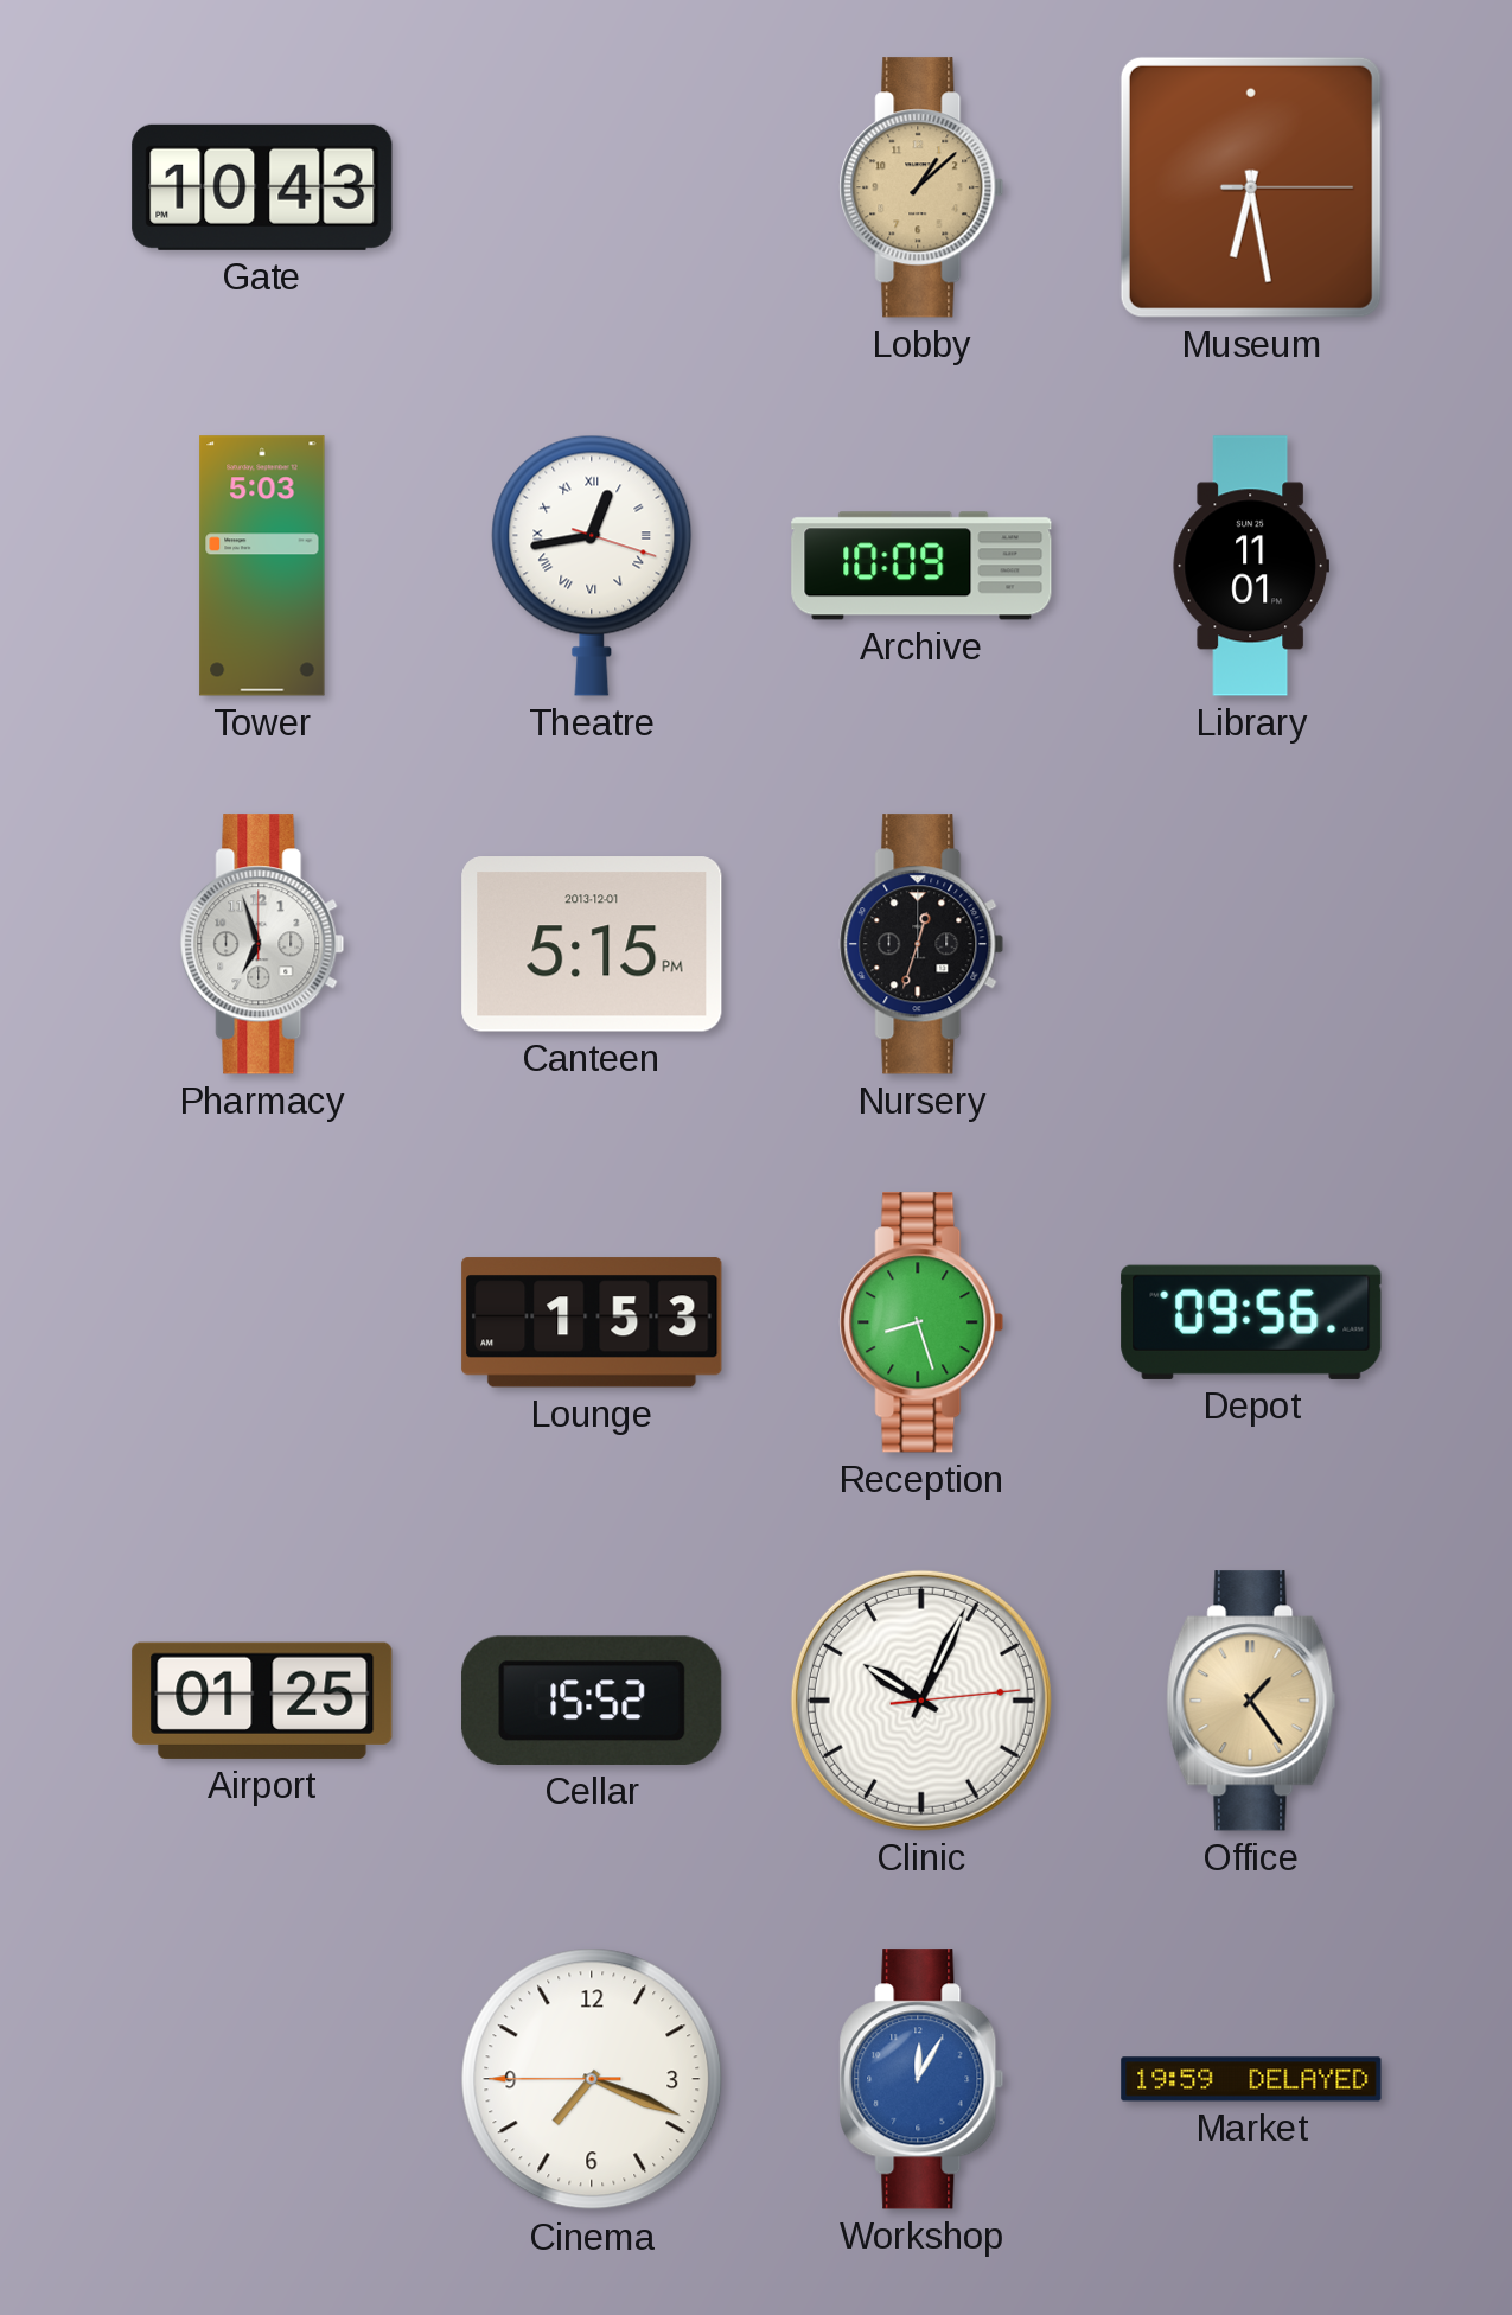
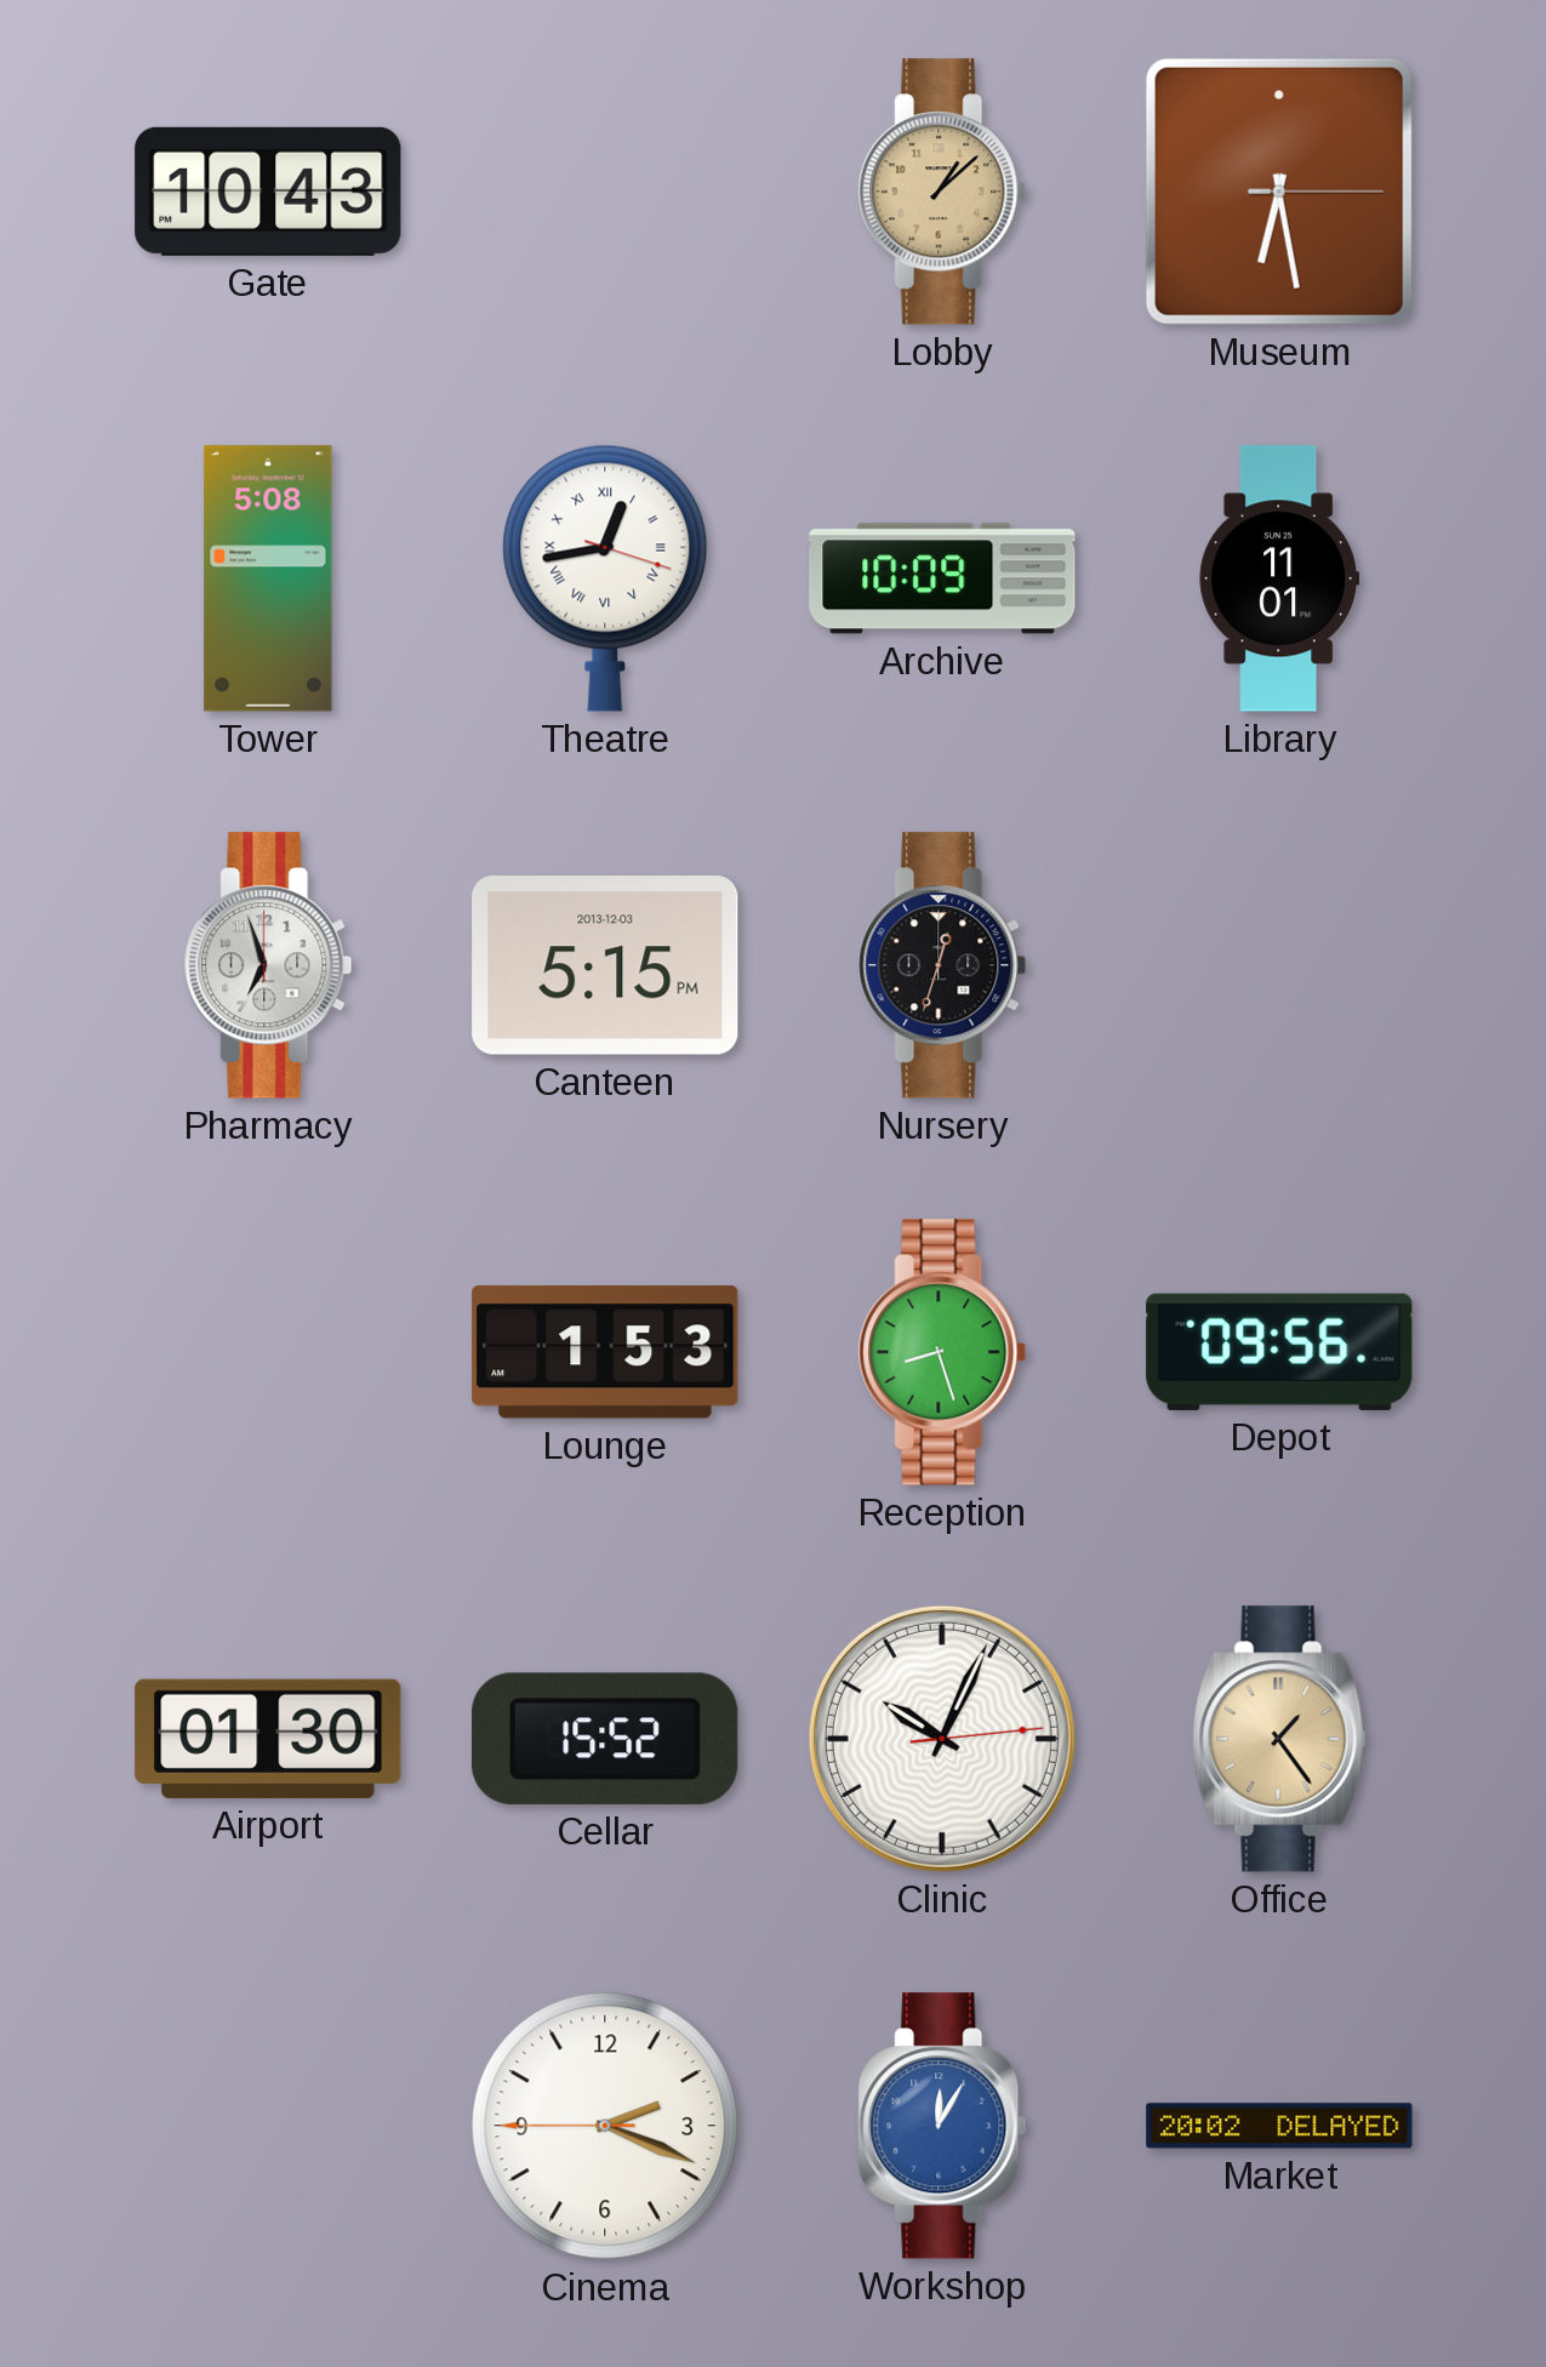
Tower: 5:03 -> 5:08
Canteen date: 2013-12-01 -> 2013-12-03
Airport: 01:25 -> 01:30
Cinema: 7:18 -> 2:18
Market: 19:59 -> 20:02
